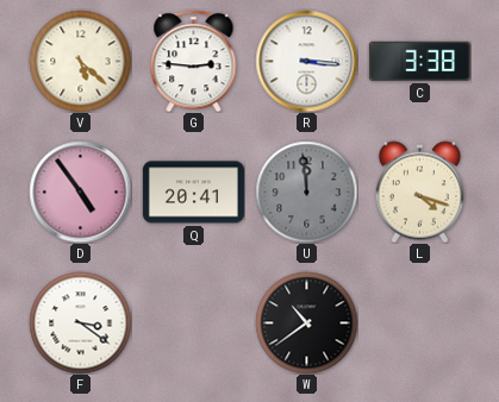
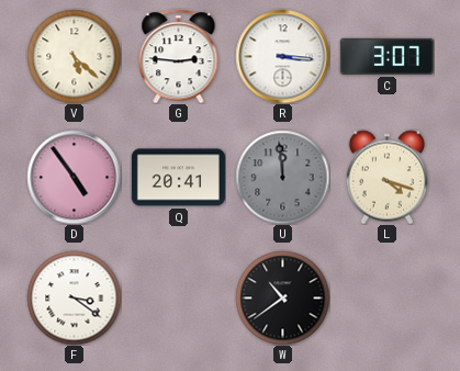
C: 3:38 -> 3:07
